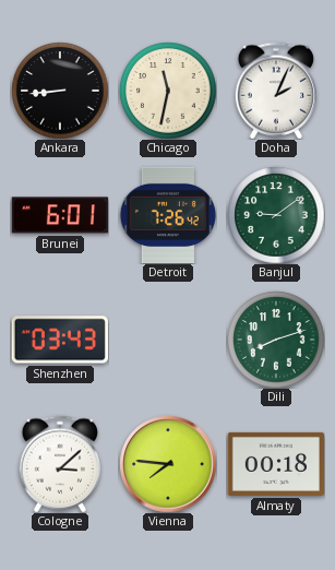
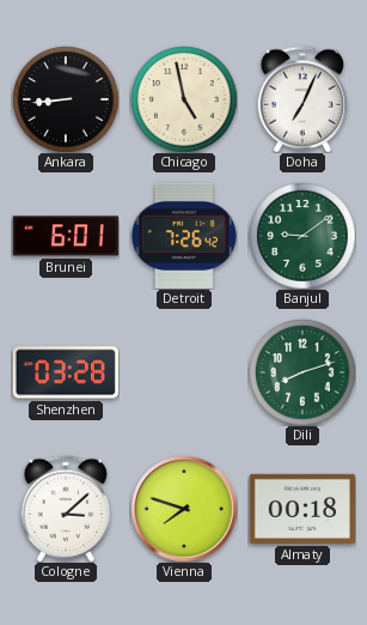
Chicago: 11:32 -> 4:58
Doha: 2:04 -> 7:04
Shenzhen: 03:43 -> 03:28
Vienna: 7:46 -> 7:48
